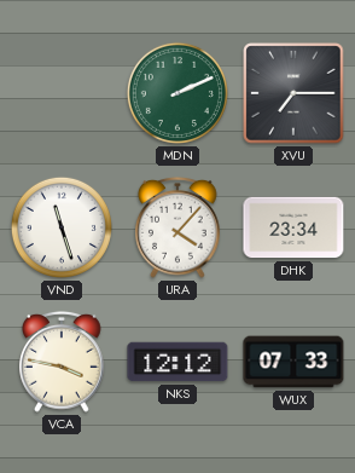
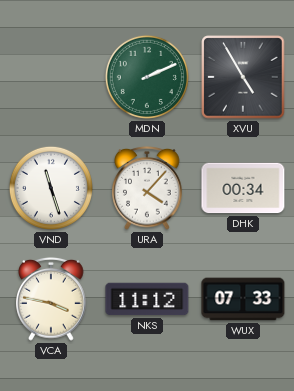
XVU: 7:15 -> 4:55
DHK: 23:34 -> 00:34
NKS: 12:12 -> 11:12
